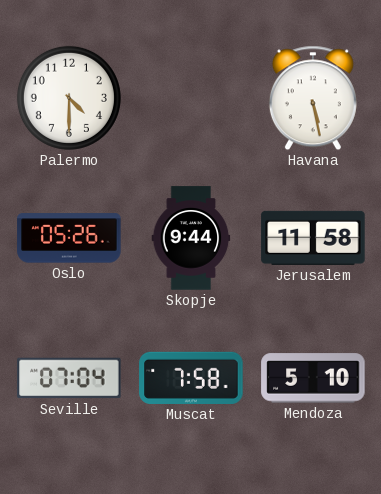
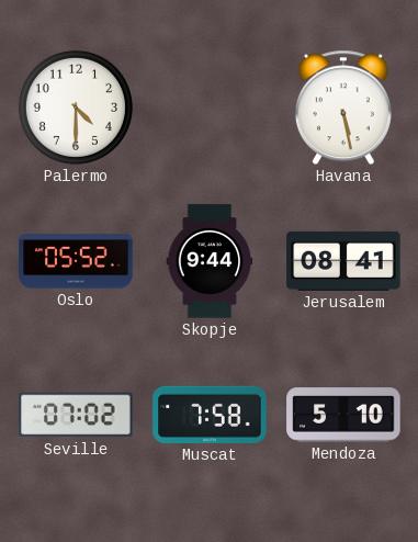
Oslo: 05:26 -> 05:52
Jerusalem: 11:58 -> 08:41
Seville: 07:04 -> 07:02
